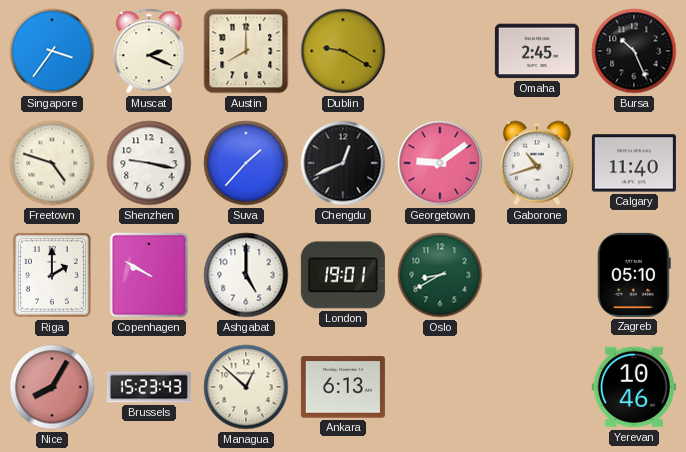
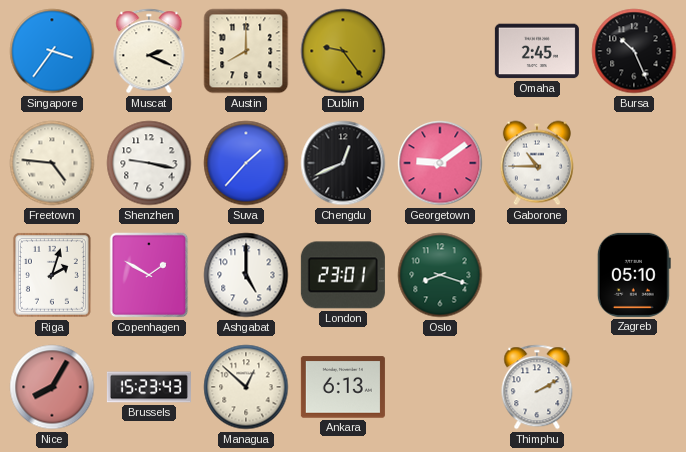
Dublin: 9:20 -> 9:24
Freetown: 4:48 -> 4:46
Gaborone: 10:42 -> 10:45
Calgary: 11:40 -> none
Riga: 2:00 -> 2:03
Copenhagen: 9:50 -> 1:50
London: 19:01 -> 23:01
Oslo: 8:40 -> 8:18
Thimphu: none -> 2:10
Yerevan: 10:46 -> none
